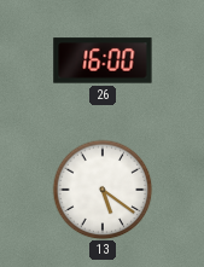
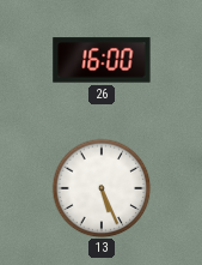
13: 5:21 -> 5:26
